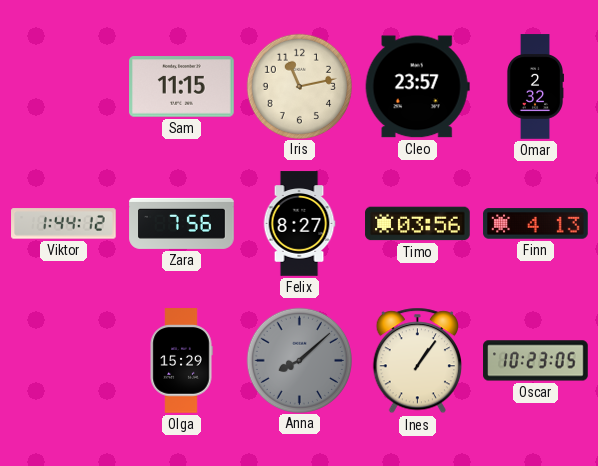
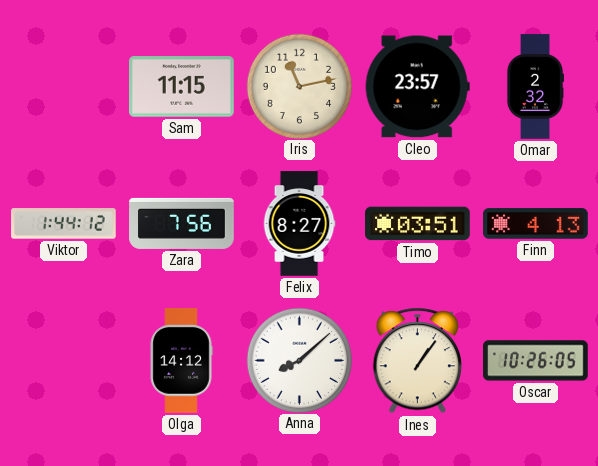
Timo: 03:56 -> 03:51
Olga: 15:29 -> 14:12
Anna dial: grey -> white
Oscar: 10:23 -> 10:26
